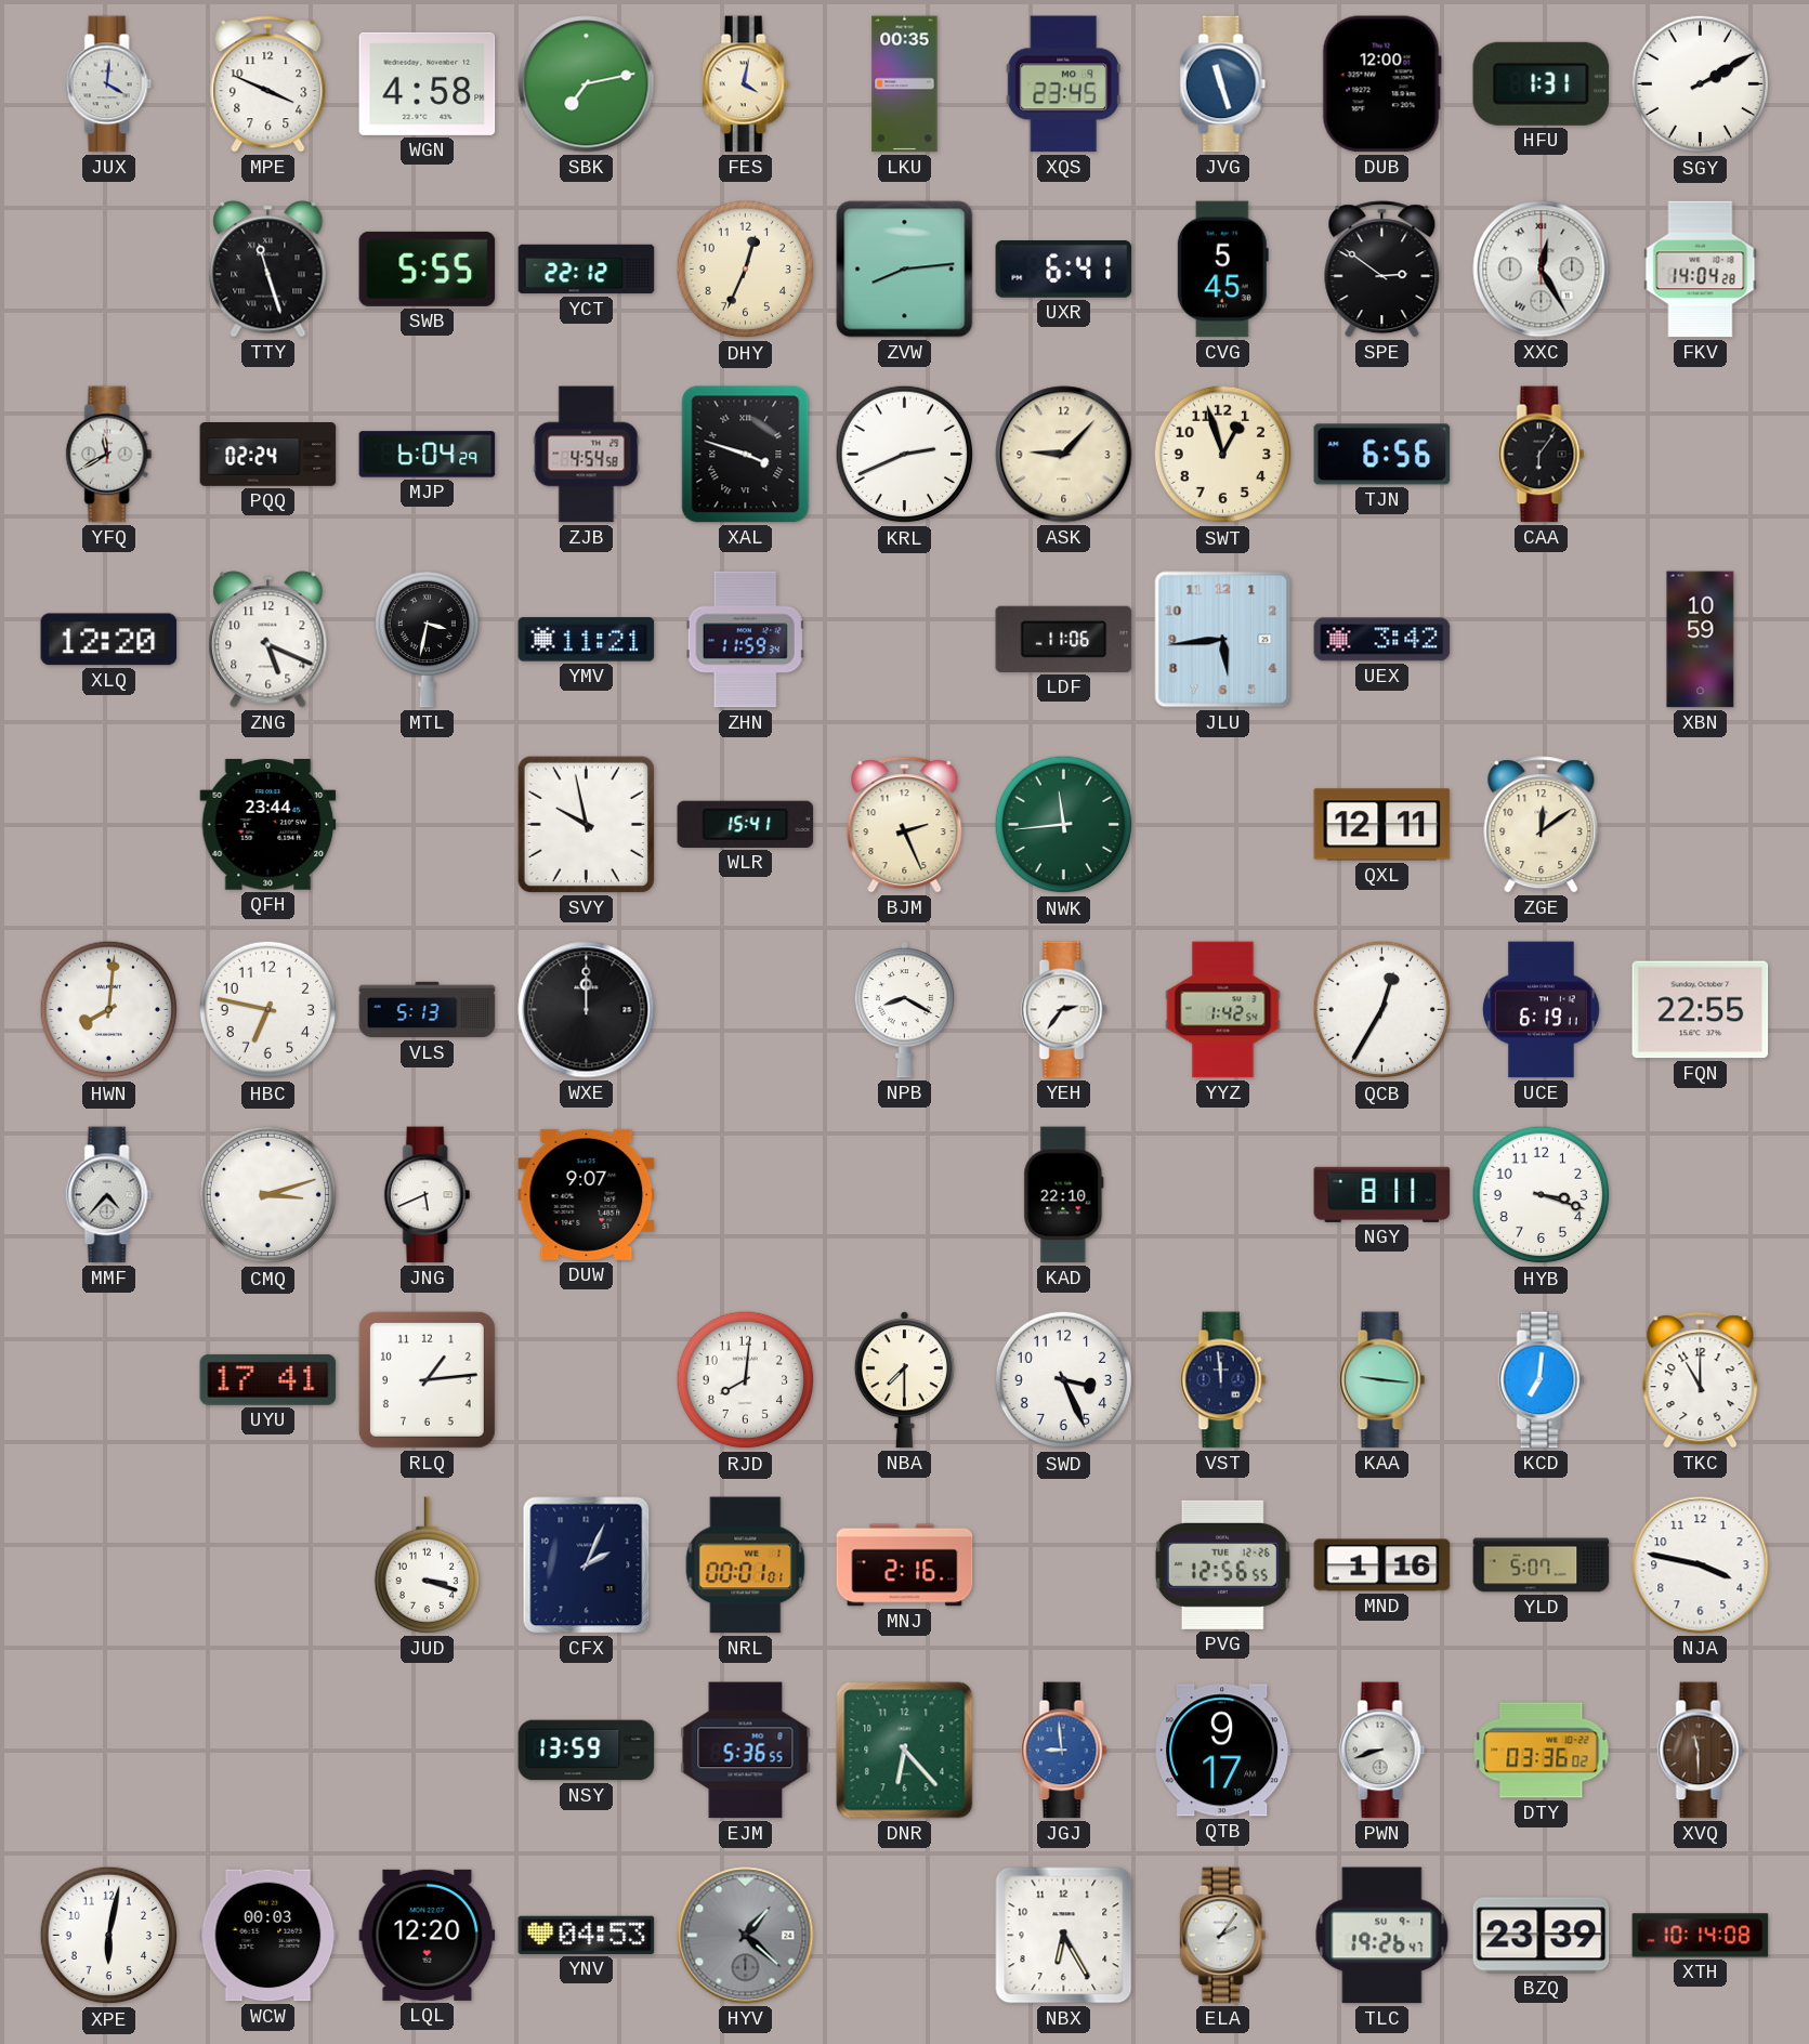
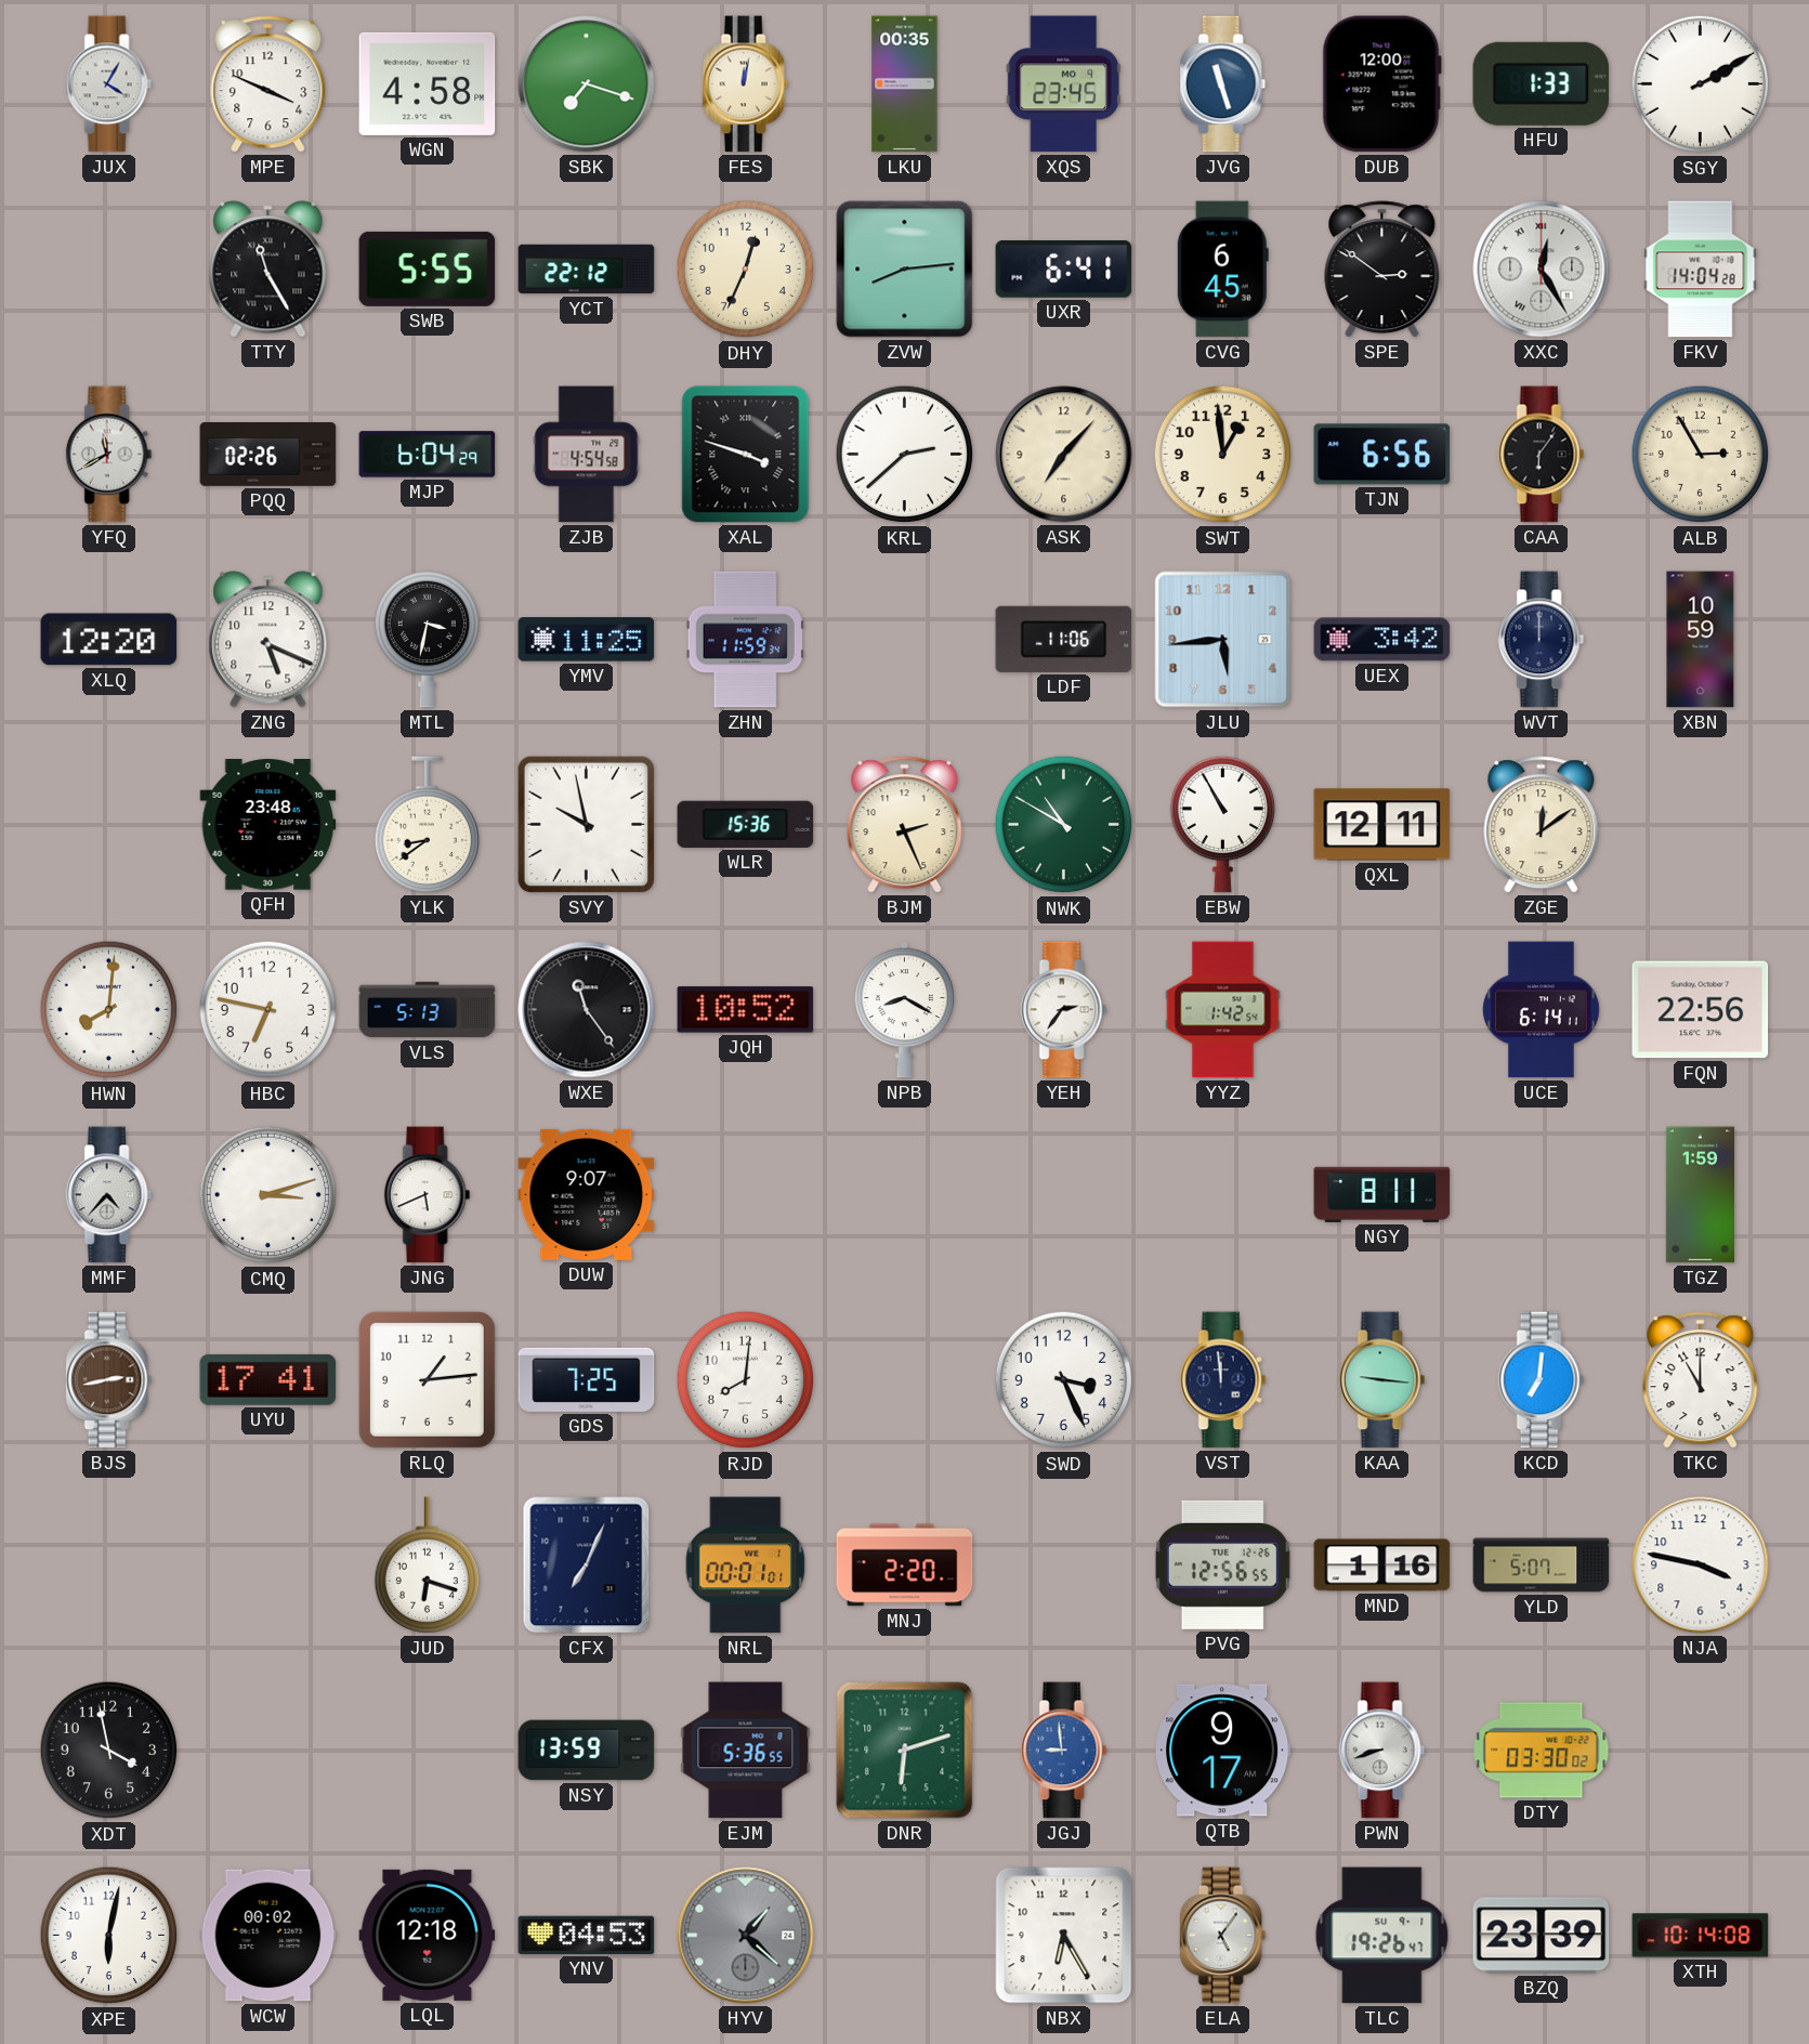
JUX: 4:01 -> 4:05
SBK: 7:13 -> 7:18
FES: 4:02 -> 12:02
HFU: 1:31 -> 1:33
TTY: 11:27 -> 11:25
CVG: 5:45 -> 6:45
PQQ: 02:24 -> 02:26
KRL: 2:41 -> 2:38
ASK: 9:07 -> 7:07
SWT: 12:57 -> 12:59
ALB: none -> 2:55
YMV: 11:21 -> 11:25
WVT: none -> 12:00
QFH: 23:44 -> 23:48
YLK: none -> 8:39
WLR: 15:41 -> 15:36
NWK: 11:44 -> 10:50
EBW: none -> 10:55
WXE: 12:00 -> 11:24
JQH: none -> 10:52
QCB: 12:35 -> none
UCE: 6:19 -> 6:14
FQN: 22:55 -> 22:56
KAD: 22:10 -> none
HYB: 3:18 -> none
TGZ: none -> 1:59
BJS: none -> 2:43
GDS: none -> 7:25
NBA: 7:30 -> none
JUD: 3:18 -> 6:18
CFX: 2:04 -> 7:04
MNJ: 2:16 -> 2:20
XDT: none -> 3:58
DNR: 6:23 -> 6:12
DTY: 03:36 -> 03:30
XVQ: 11:30 -> none
WCW: 00:03 -> 00:02
LQL: 12:20 -> 12:18
ELA: 2:06 -> 5:06
